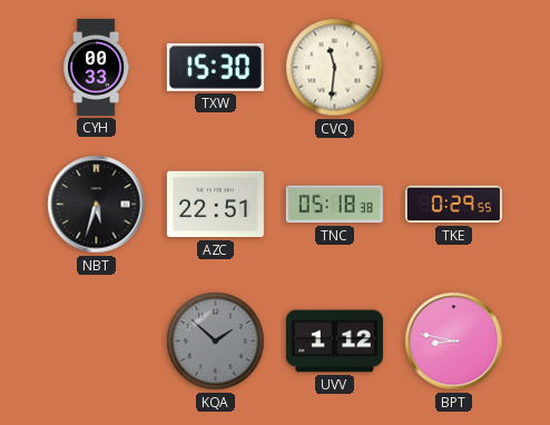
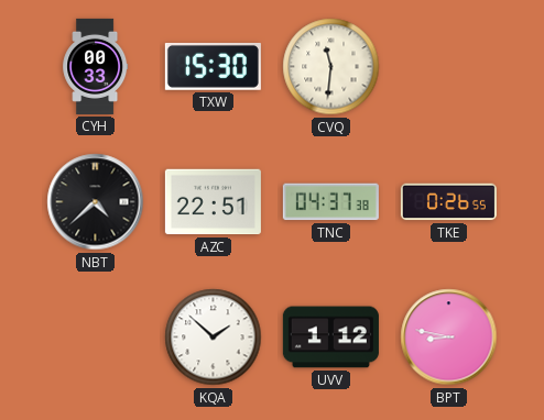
NBT: 5:33 -> 4:38
TNC: 05:18 -> 04:37
TKE: 0:29 -> 0:26
KQA dial: grey -> white
